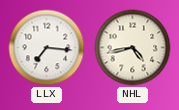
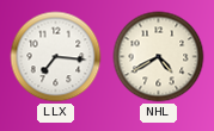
NHL: 4:43 -> 4:40
